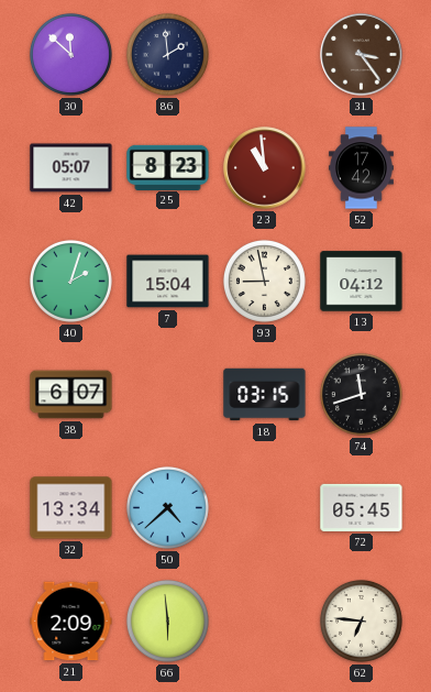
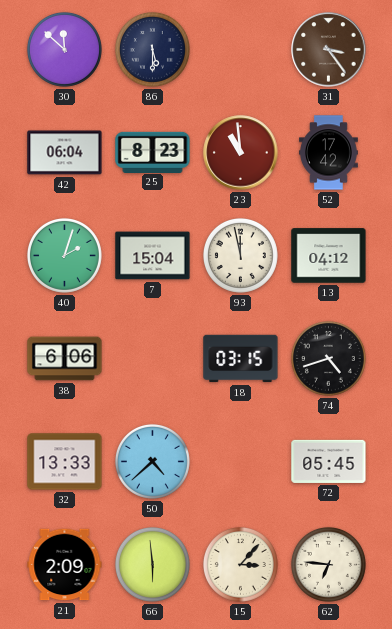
86: 1:59 -> 5:30
42: 05:07 -> 06:04
93: 8:58 -> 11:58
38: 6:07 -> 6:06
74: 11:42 -> 4:42
32: 13:34 -> 13:33
15: none -> 3:07
